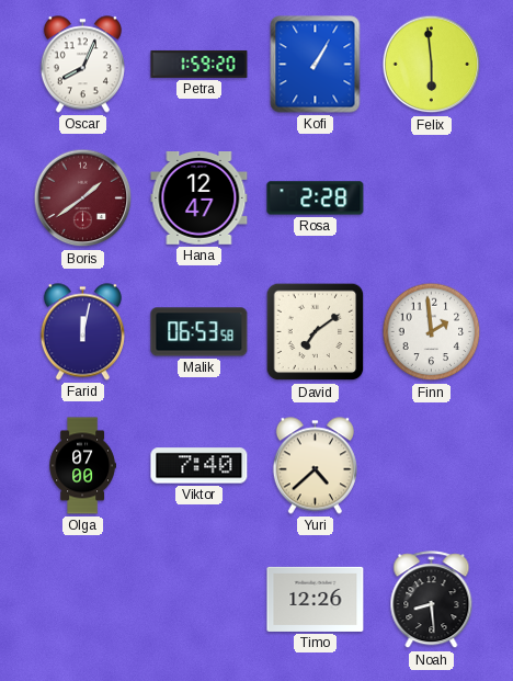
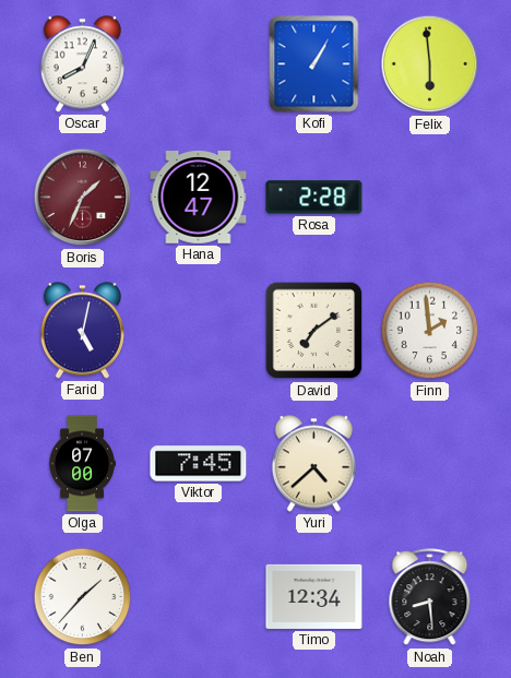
Petra: 1:59 -> none
Boris: 1:39 -> 1:34
Farid: 12:02 -> 5:02
Malik: 06:53 -> none
Viktor: 7:40 -> 7:45
Ben: none -> 1:37
Timo: 12:26 -> 12:34
